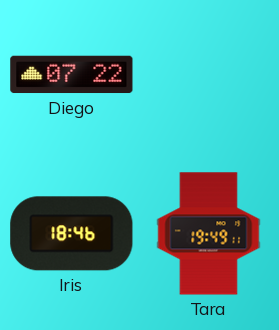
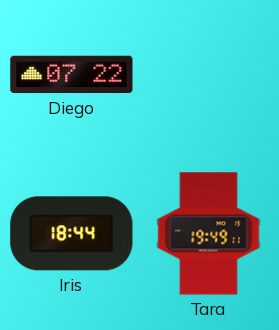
Iris: 18:46 -> 18:44
